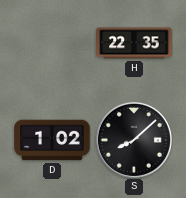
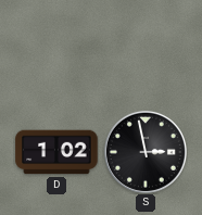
H: 22:35 -> none
S: 8:08 -> 2:58
